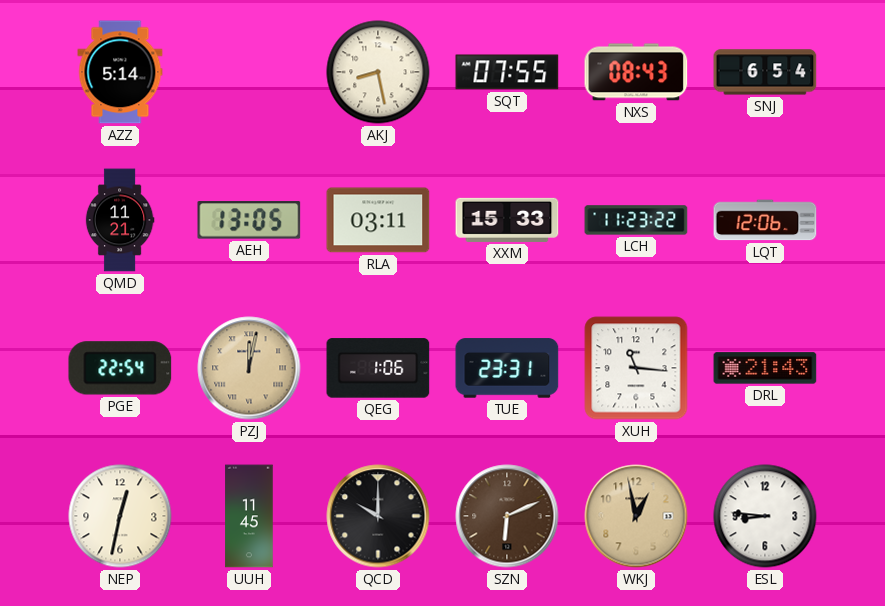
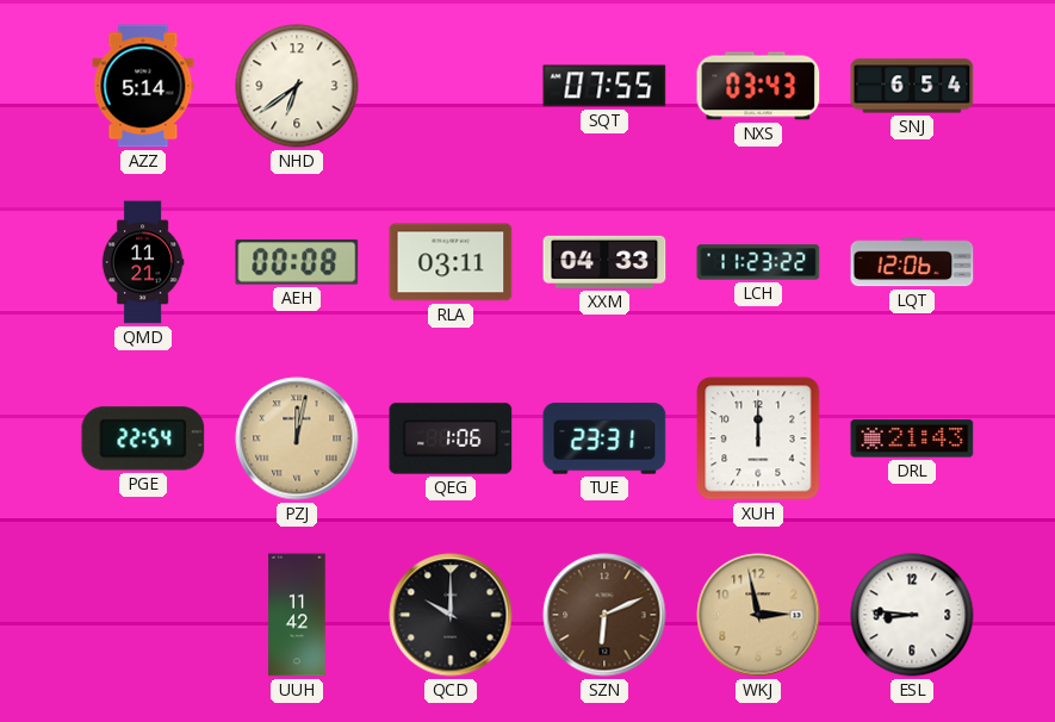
NHD: none -> 6:39
AKJ: 8:28 -> none
NXS: 08:43 -> 03:43
AEH: 13:05 -> 00:08
XXM: 15:33 -> 04:33
XUH: 11:16 -> 12:00
NEP: 12:32 -> none
UUH: 11:45 -> 11:42
WKJ: 12:58 -> 2:58
